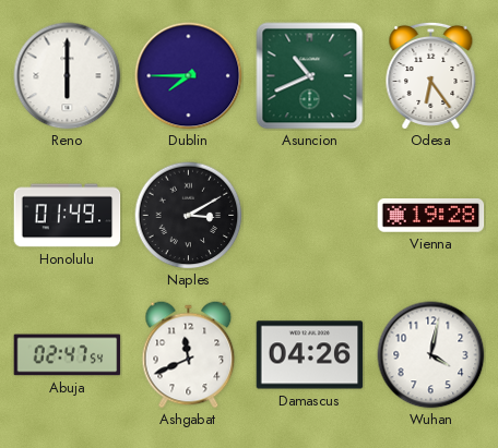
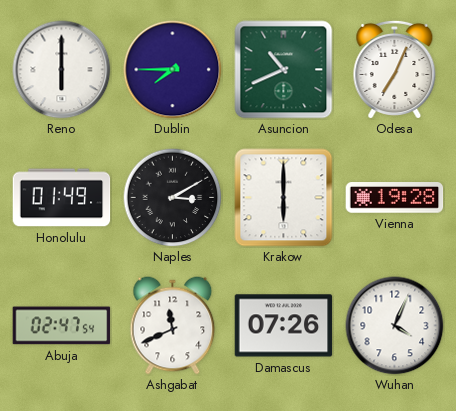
Odesa: 6:24 -> 7:04
Krakow: none -> 6:00
Damascus: 04:26 -> 07:26
Wuhan: 4:02 -> 4:04
